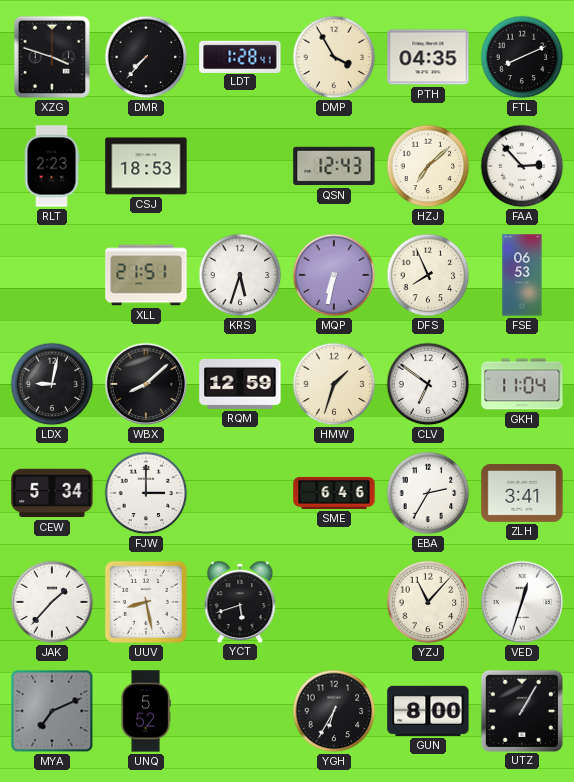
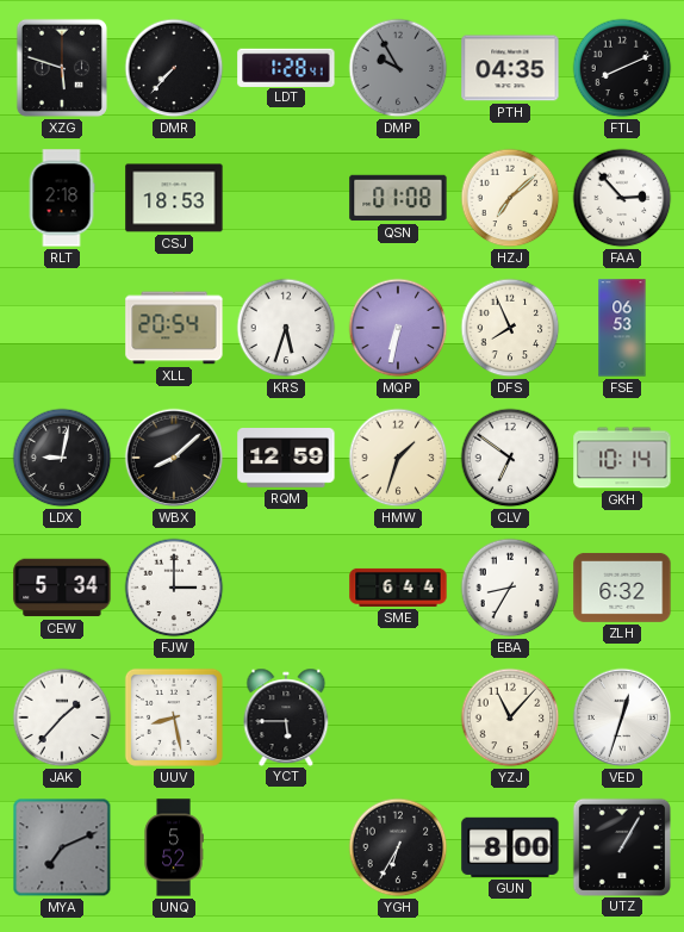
XZG: 3:48 -> 5:48
DMP: 3:55 -> 9:55
DMP dial: cream -> grey
RLT: 2:23 -> 2:18
QSN: 12:43 -> 01:08
XLL: 21:51 -> 20:54
GKH: 11:04 -> 10:14
SME: 6:46 -> 6:44
EBA: 2:35 -> 8:35
ZLH: 3:41 -> 6:32
YCT: 5:42 -> 5:45
